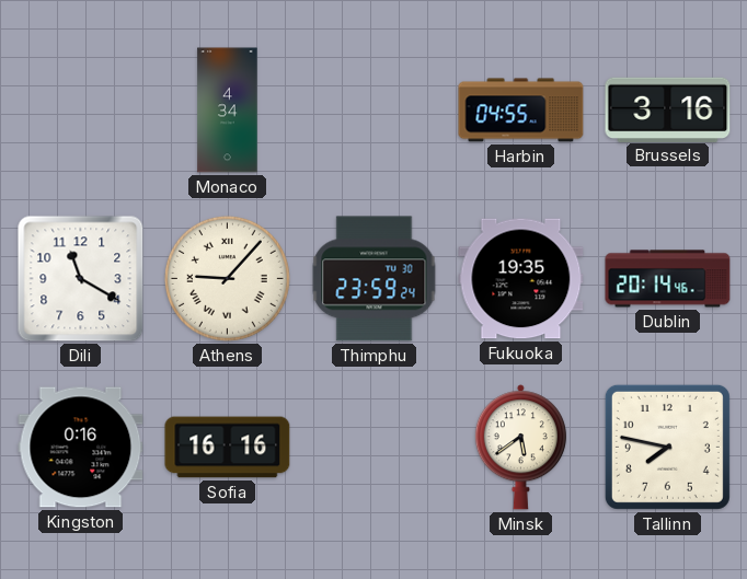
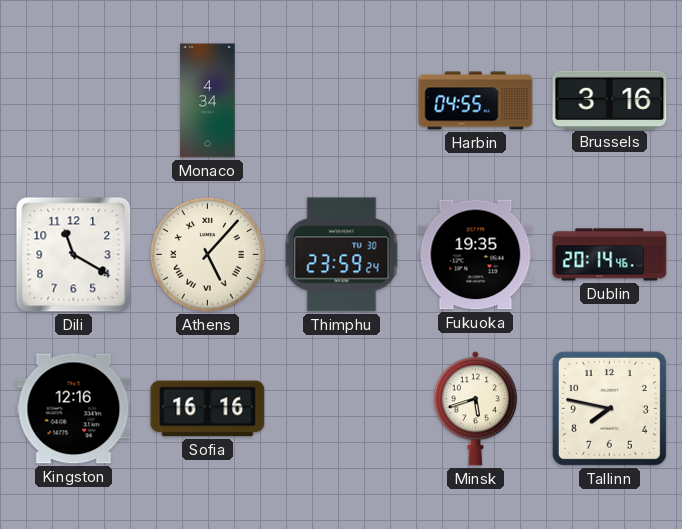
Athens: 9:07 -> 5:07
Kingston: 0:16 -> 12:16
Minsk: 5:39 -> 5:42
